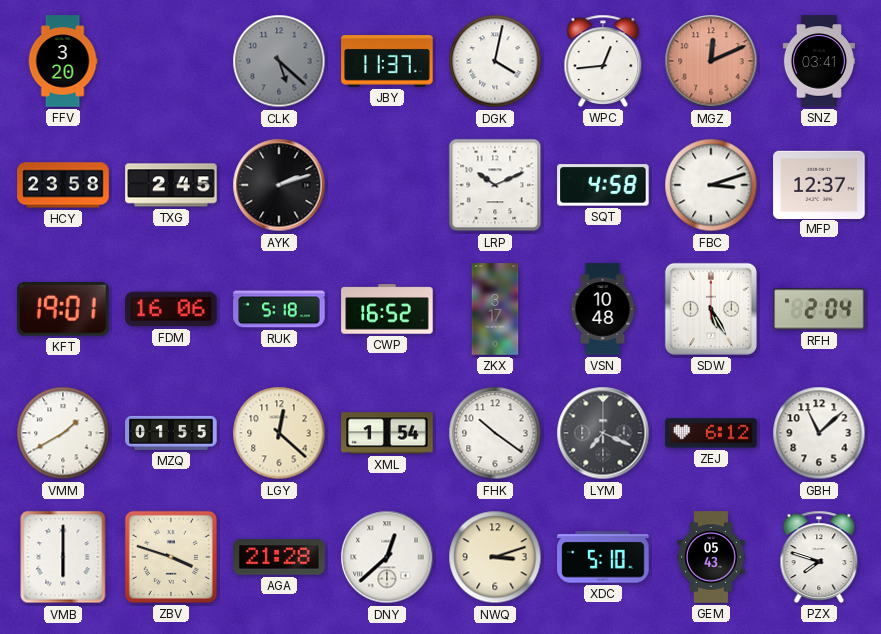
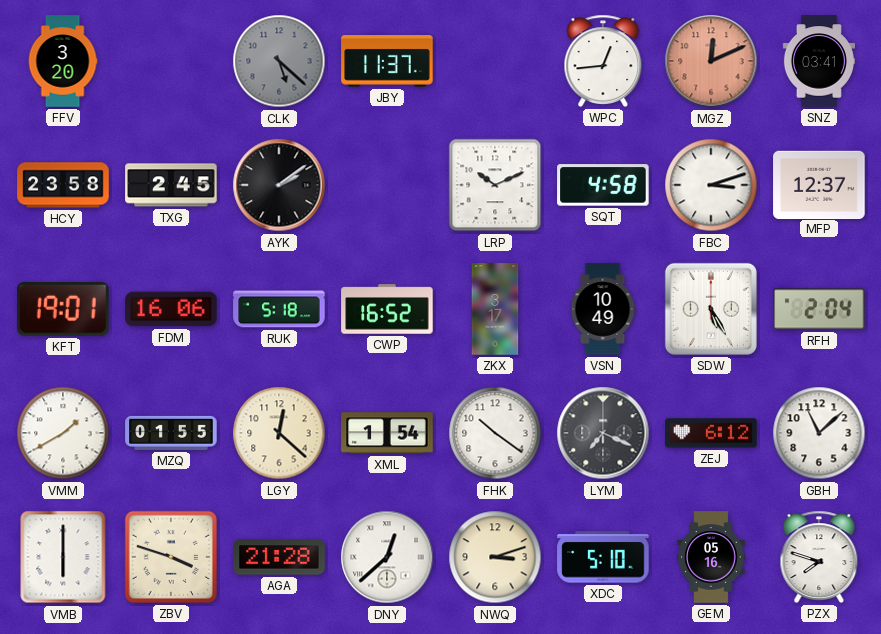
DGK: 4:02 -> none
AYK: 2:12 -> 2:09
VSN: 10:48 -> 10:49
GEM: 05:43 -> 05:16
